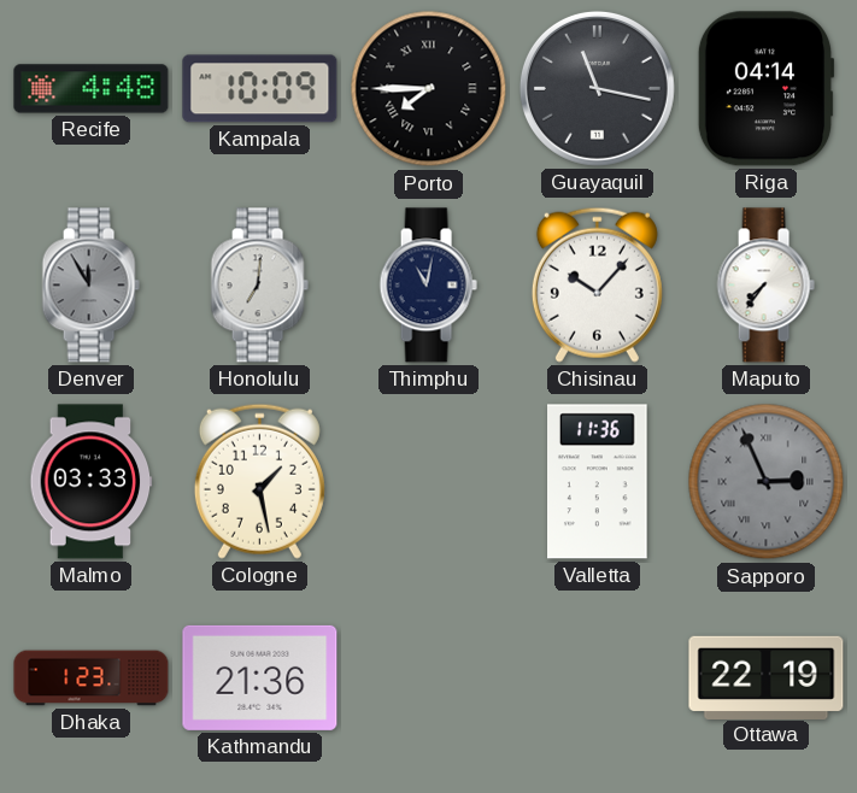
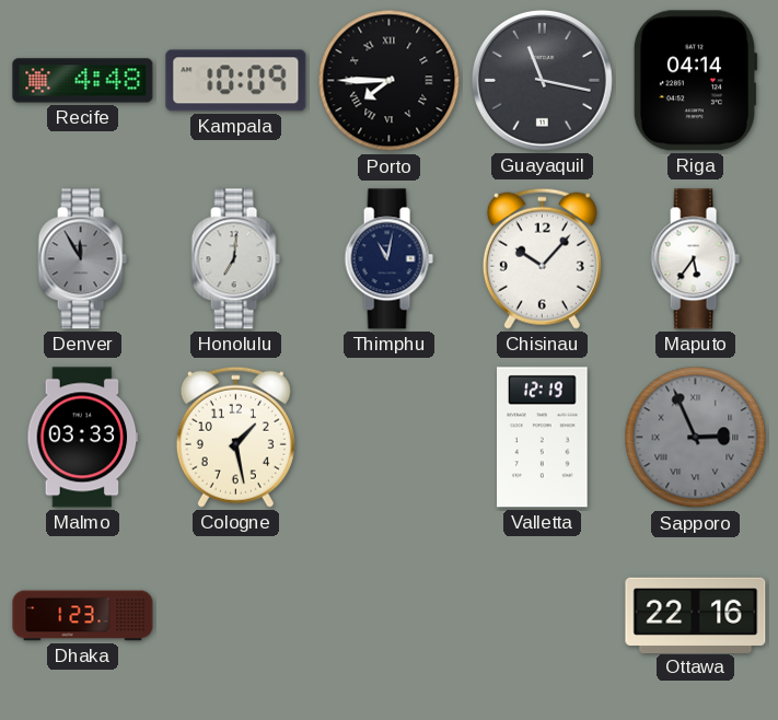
Maputo: 7:36 -> 5:36
Valletta: 11:36 -> 12:19
Kathmandu: 21:36 -> none
Ottawa: 22:19 -> 22:16
